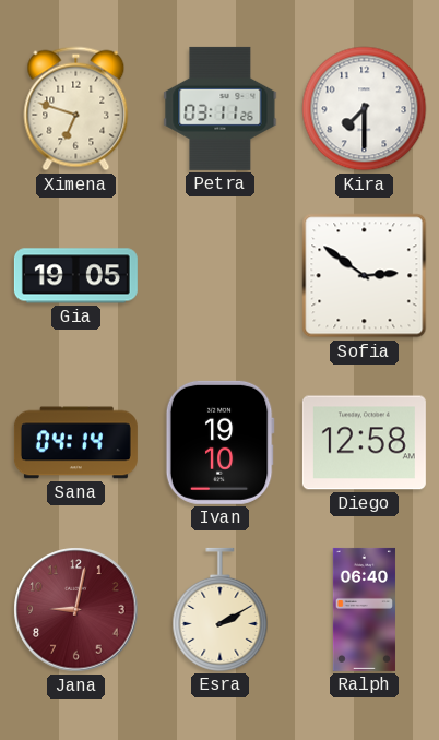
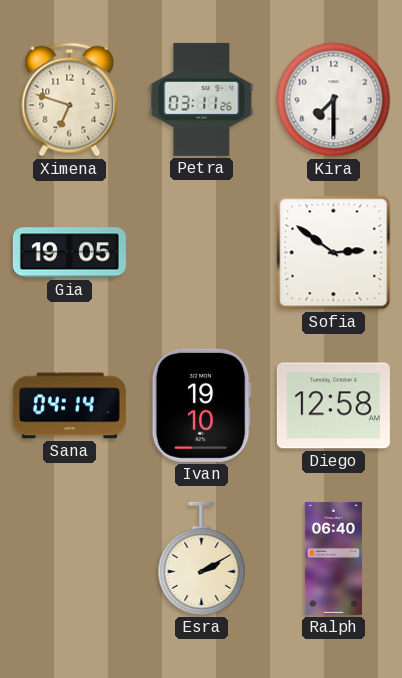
Jana: 9:02 -> none
